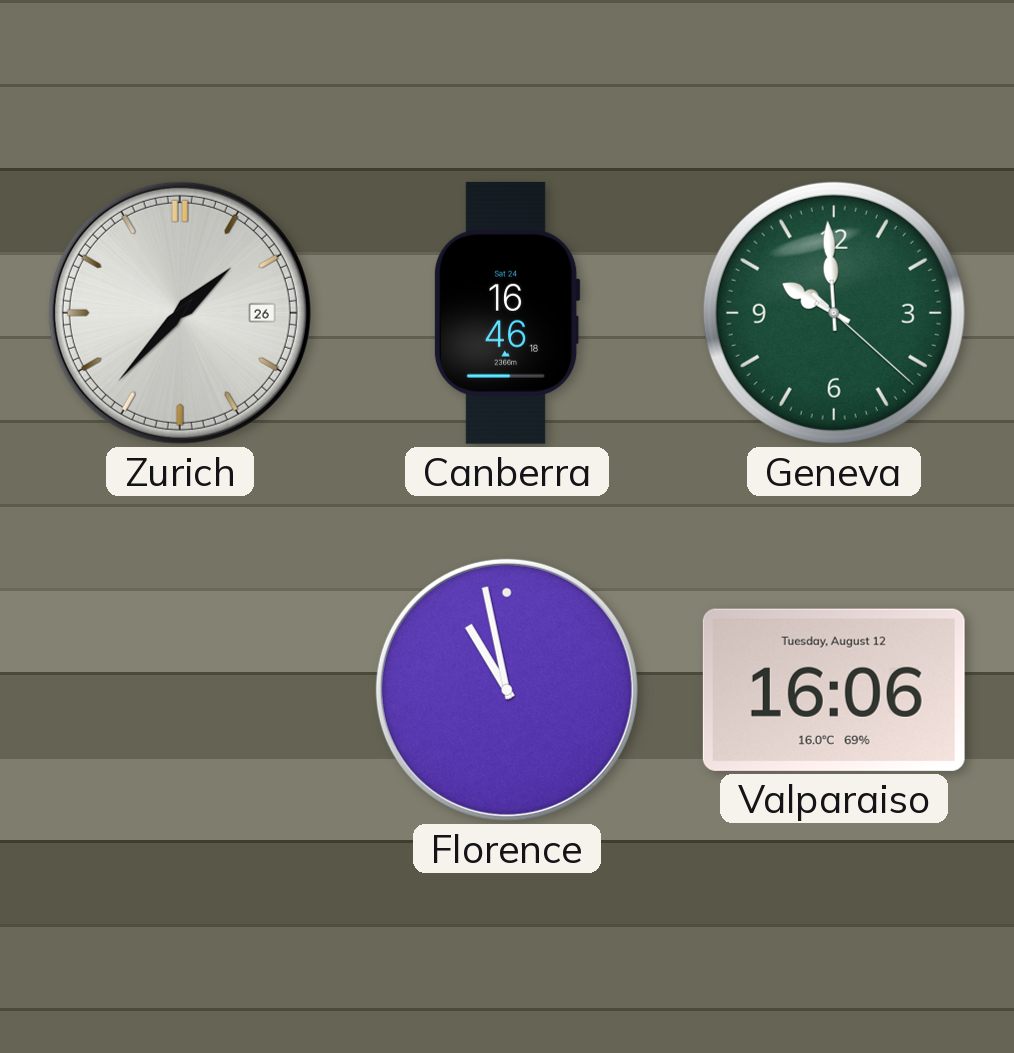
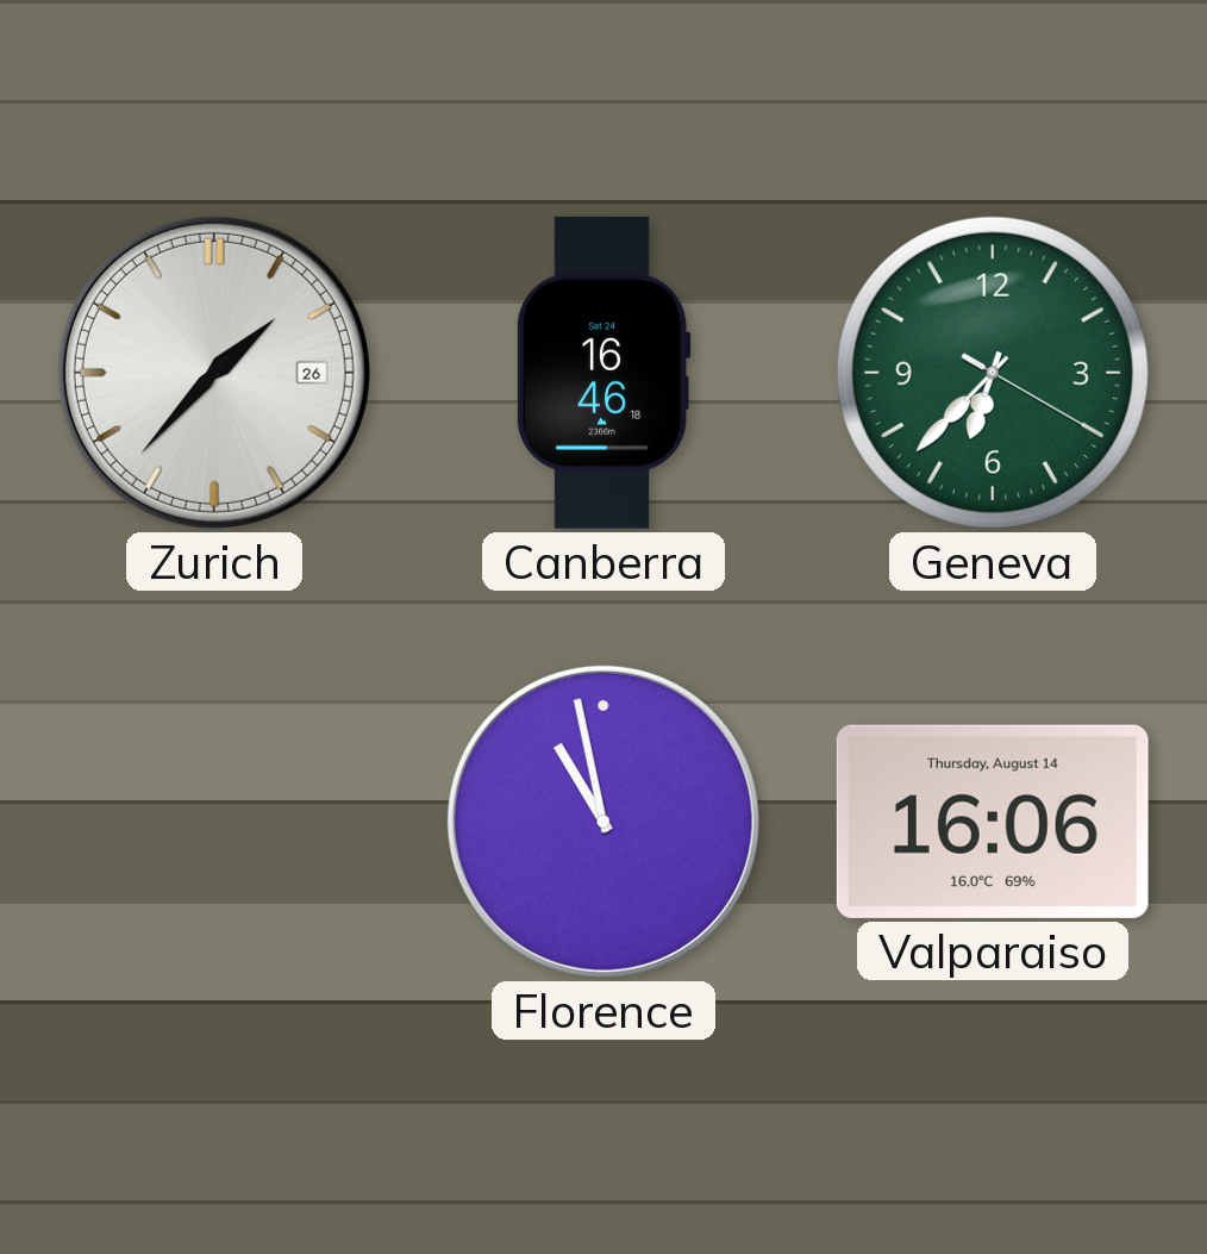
Geneva: 9:59 -> 6:37
Valparaiso date: Tuesday, August 12 -> Thursday, August 14
